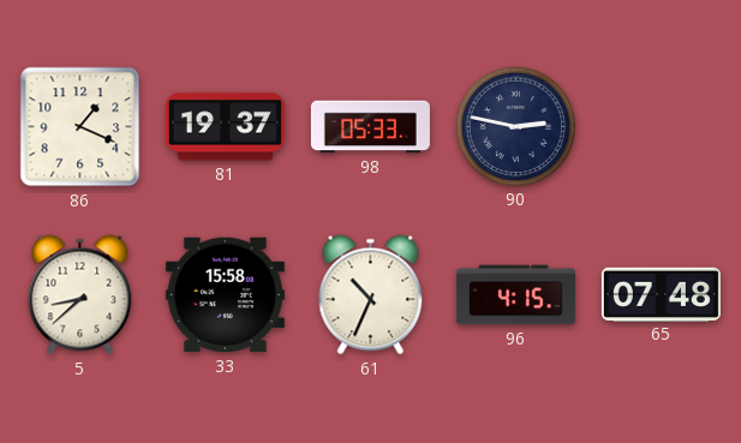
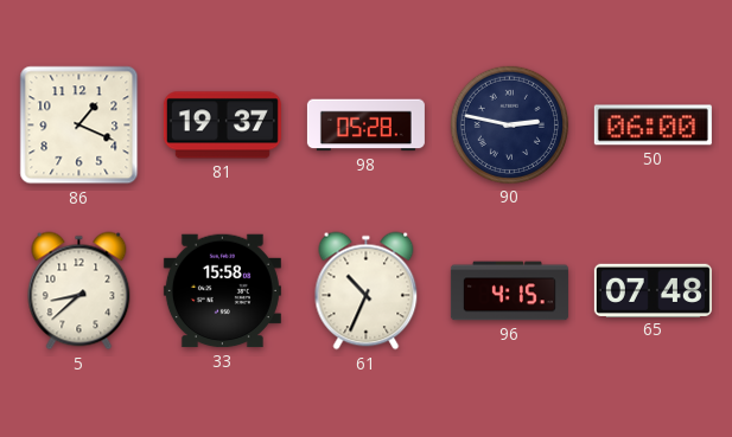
98: 05:33 -> 05:28
50: none -> 06:00
